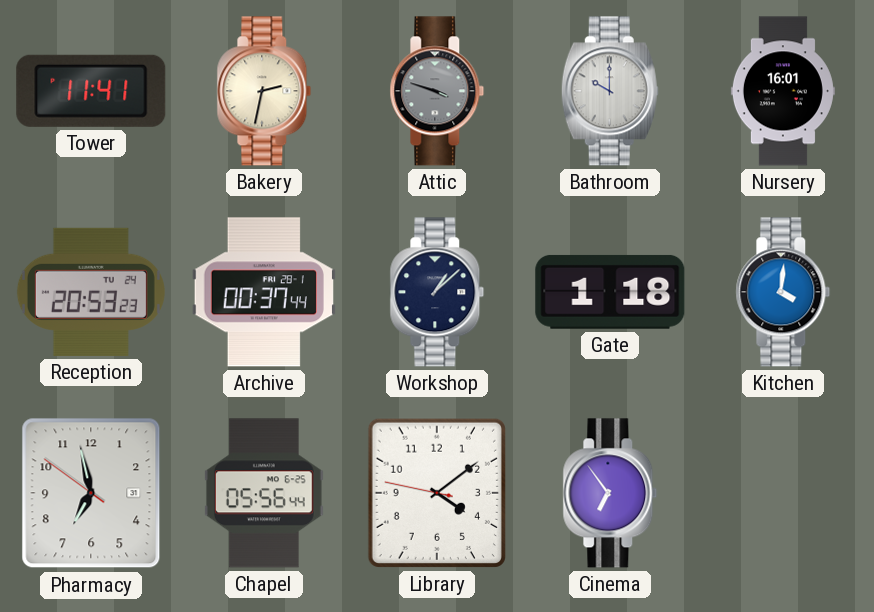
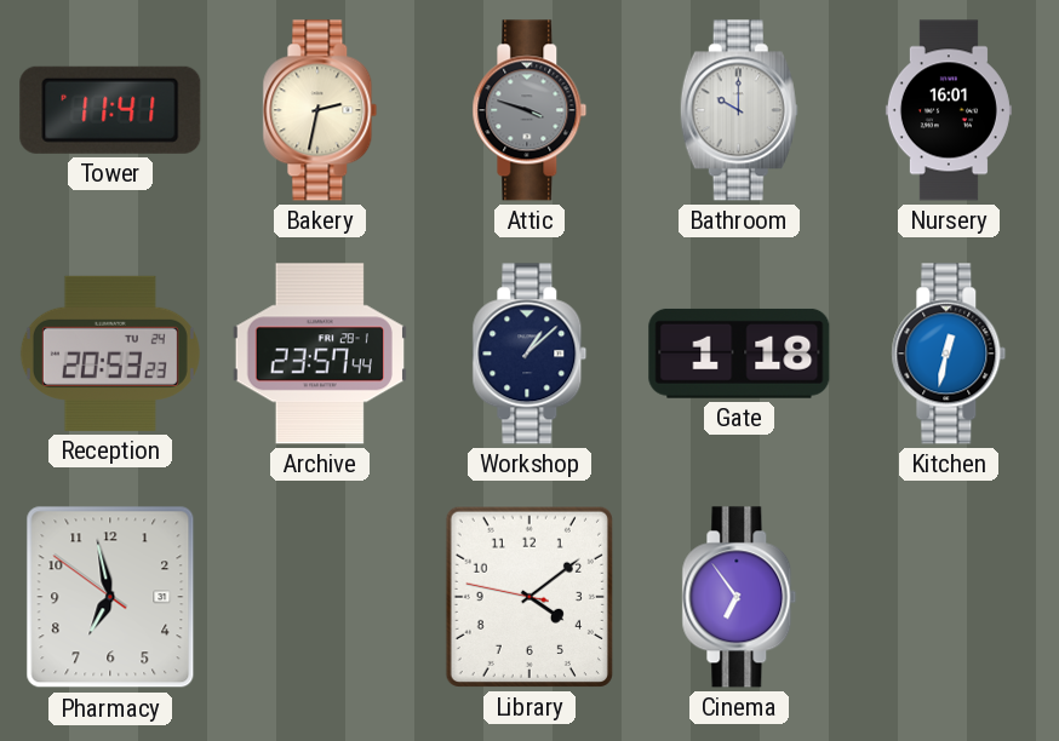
Archive: 00:37 -> 23:57
Kitchen: 4:01 -> 12:32
Chapel: 05:56 -> none
